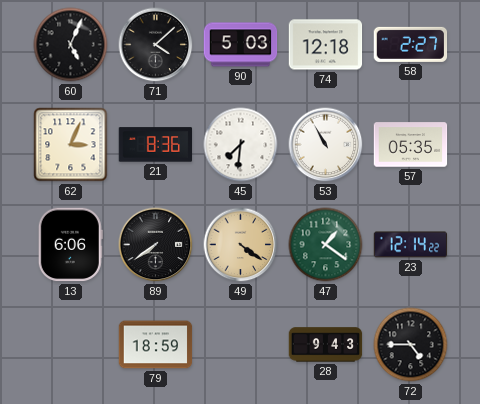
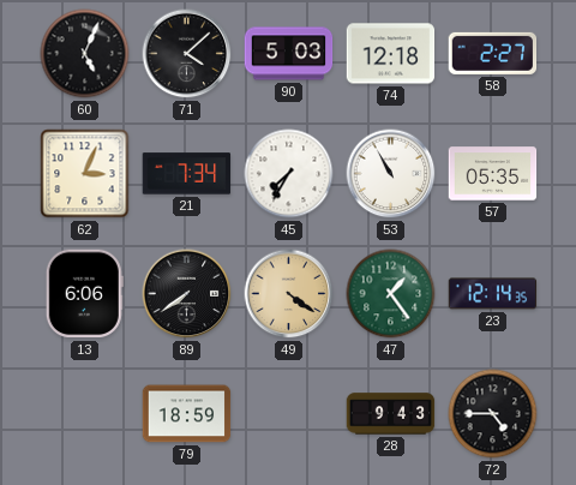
21: 8:36 -> 7:34
45: 7:31 -> 7:35
47: 1:21 -> 1:24
23: 12:14:22 -> 12:14:35
